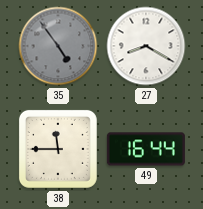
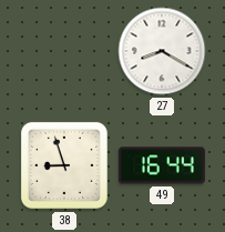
35: 4:54 -> none
38: 11:45 -> 8:57
